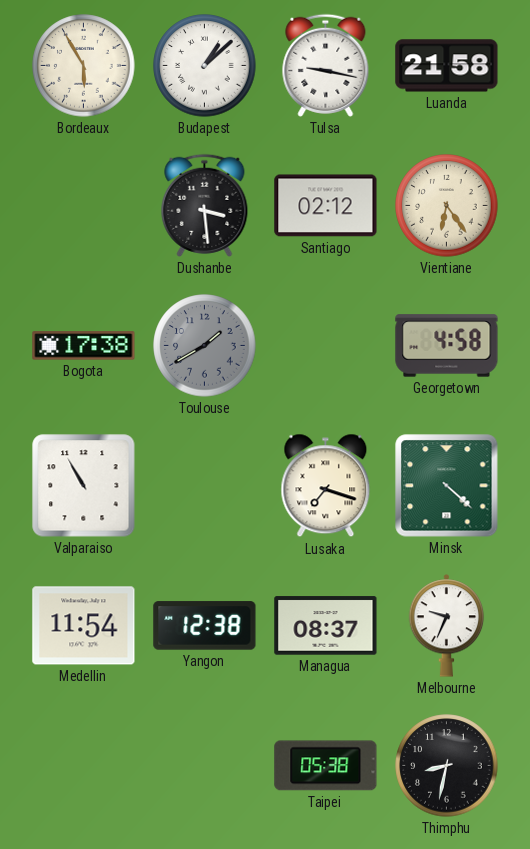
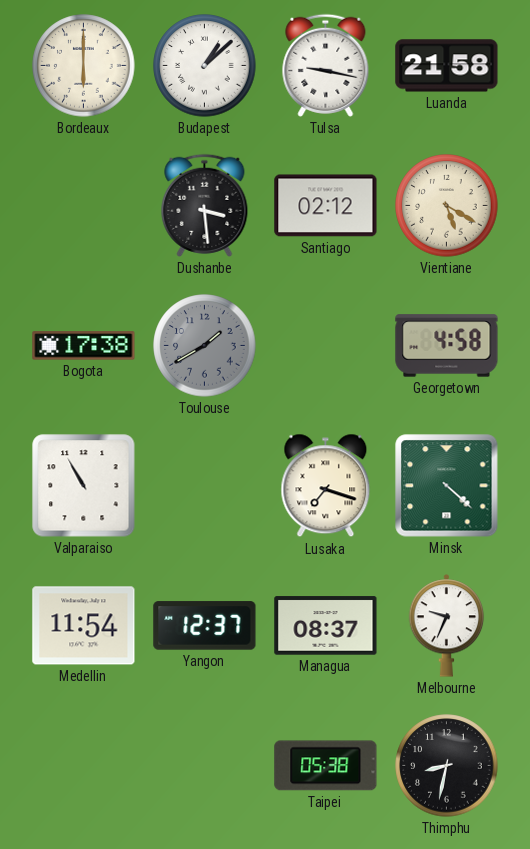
Bordeaux: 5:55 -> 6:00
Vientiane: 6:24 -> 5:20
Yangon: 12:38 -> 12:37
